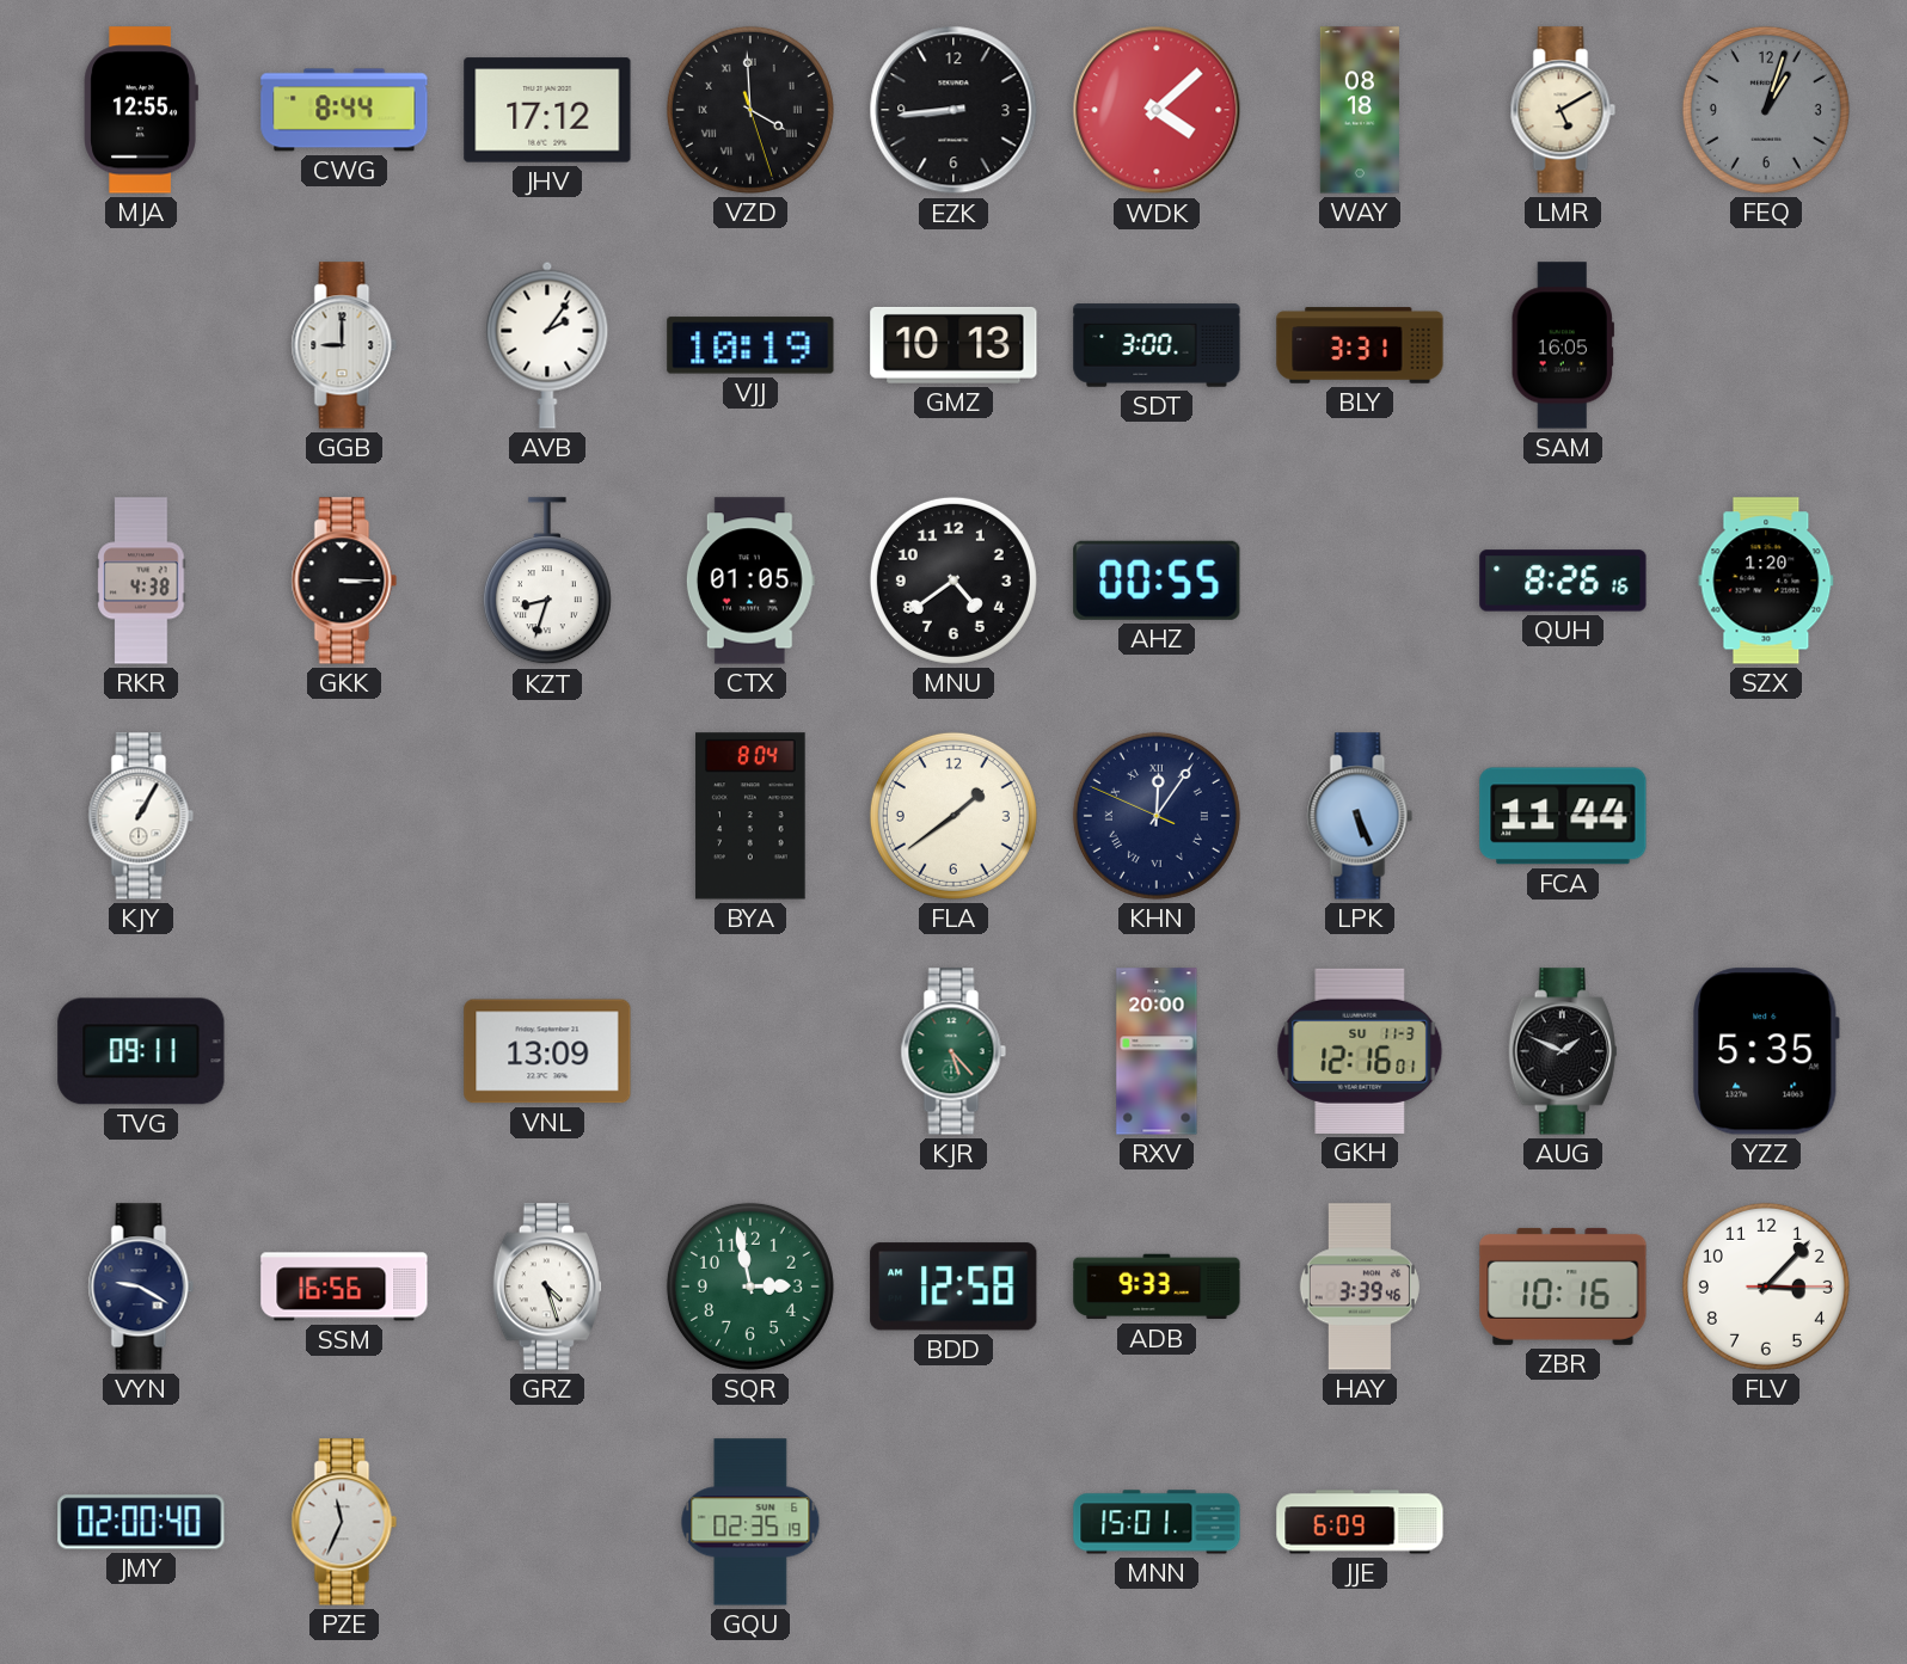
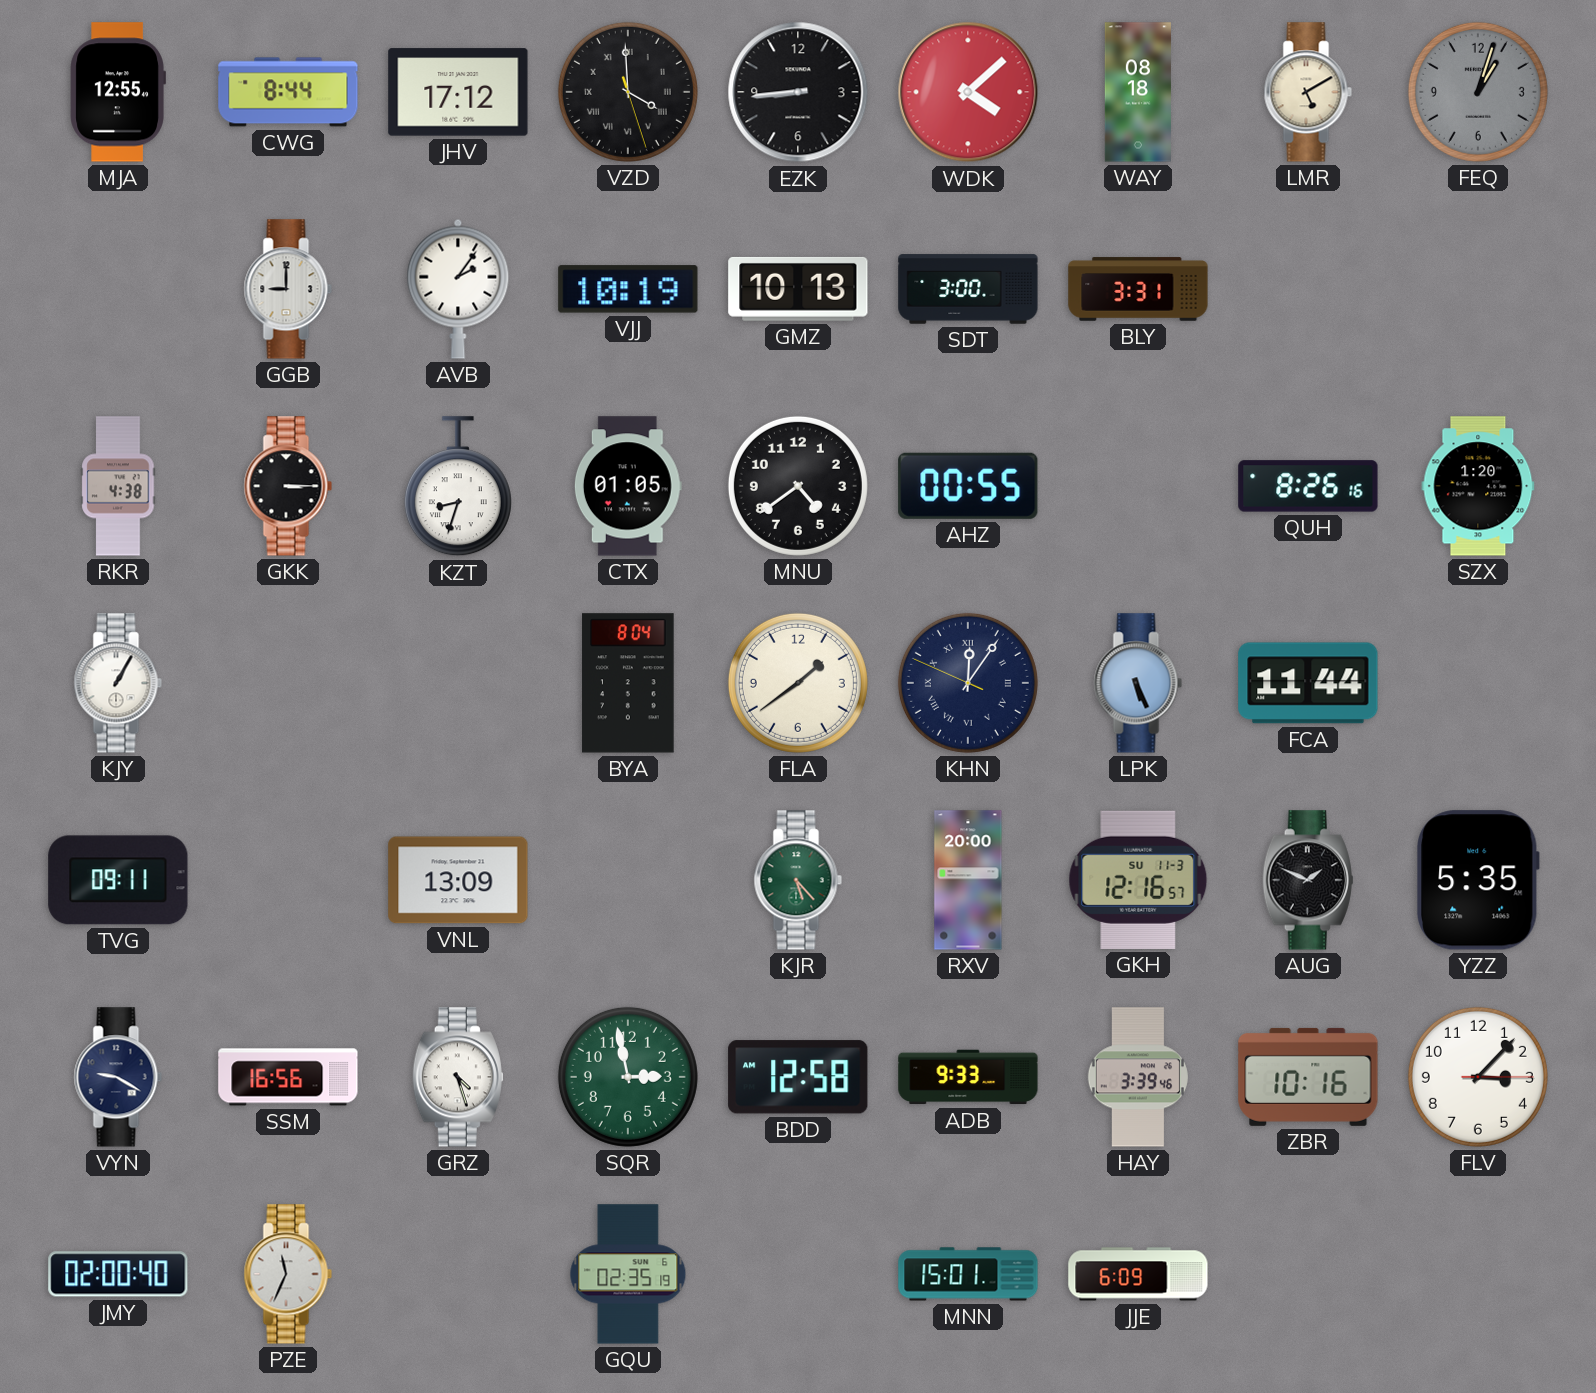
SAM: 16:05 -> none
GKH: 12:16:01 -> 12:16:57
